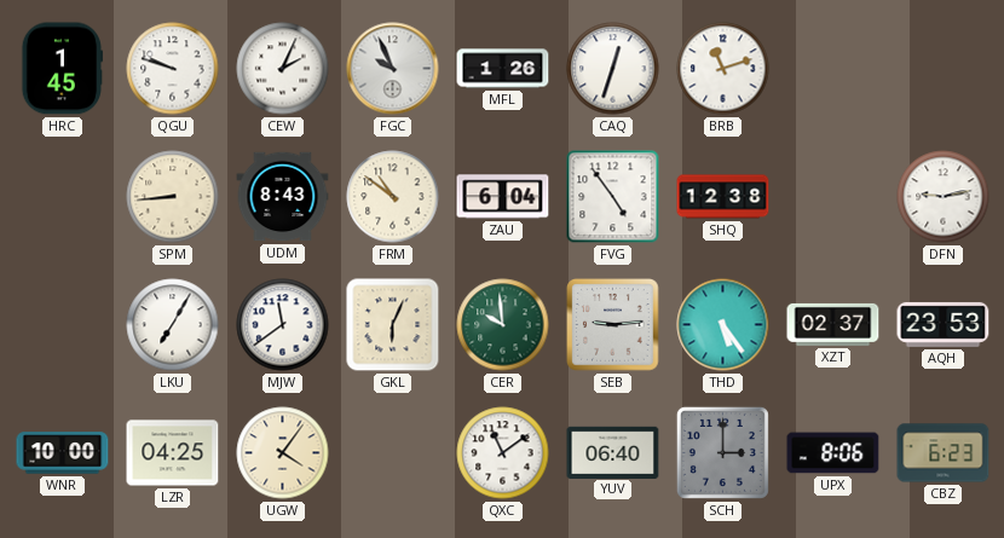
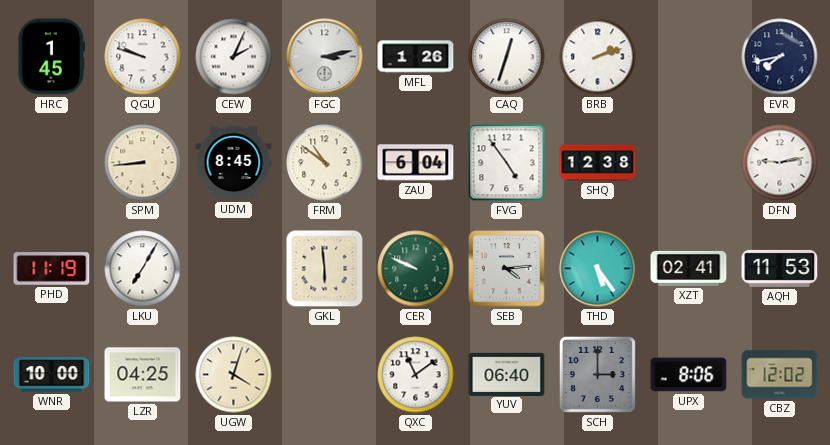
FGC: 9:56 -> 3:13
BRB: 11:12 -> 2:12
EVR: none -> 7:43
UDM: 8:43 -> 8:45
PHD: none -> 11:19
MJW: 11:39 -> none
GKL: 6:04 -> 5:59
CER: 9:59 -> 9:49
SEB: 9:14 -> 4:14
XZT: 02:37 -> 02:41
AQH: 23:53 -> 11:53
UGW: 4:06 -> 4:03
CBZ: 6:23 -> 12:02
